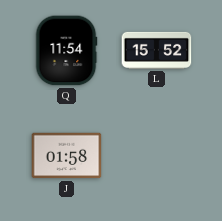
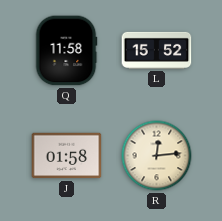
Q: 11:54 -> 11:58
R: none -> 12:14
